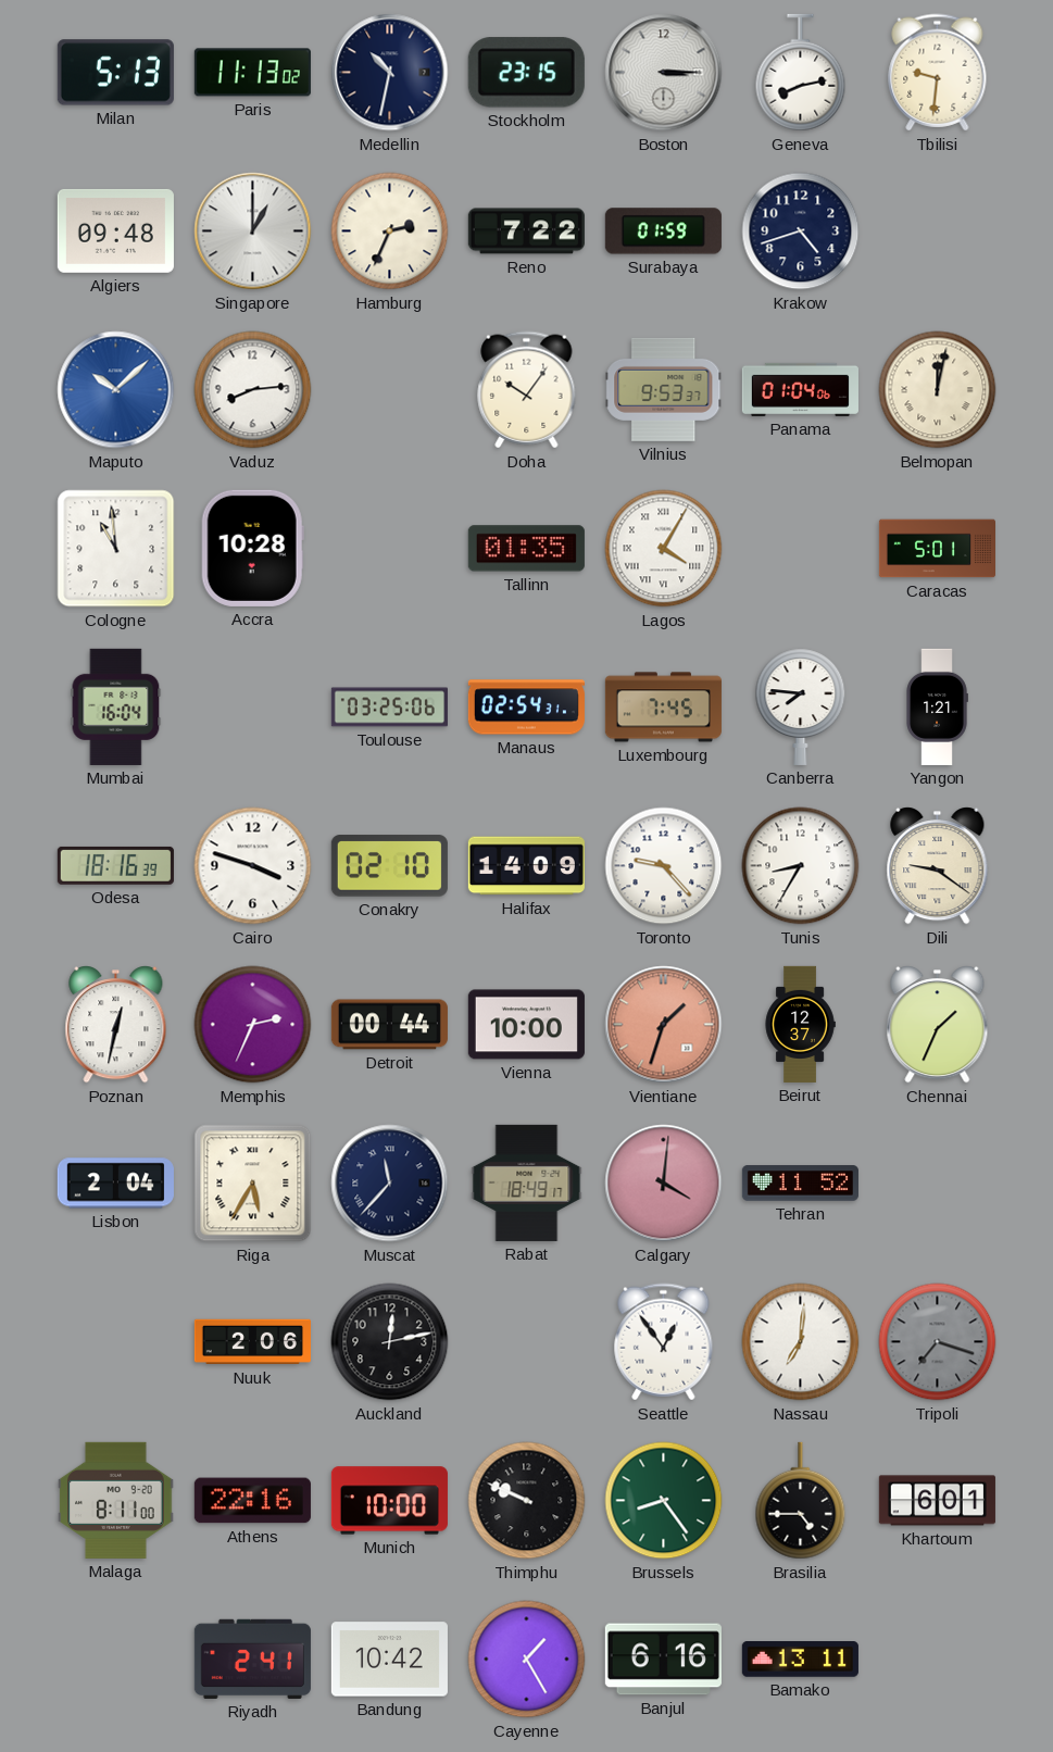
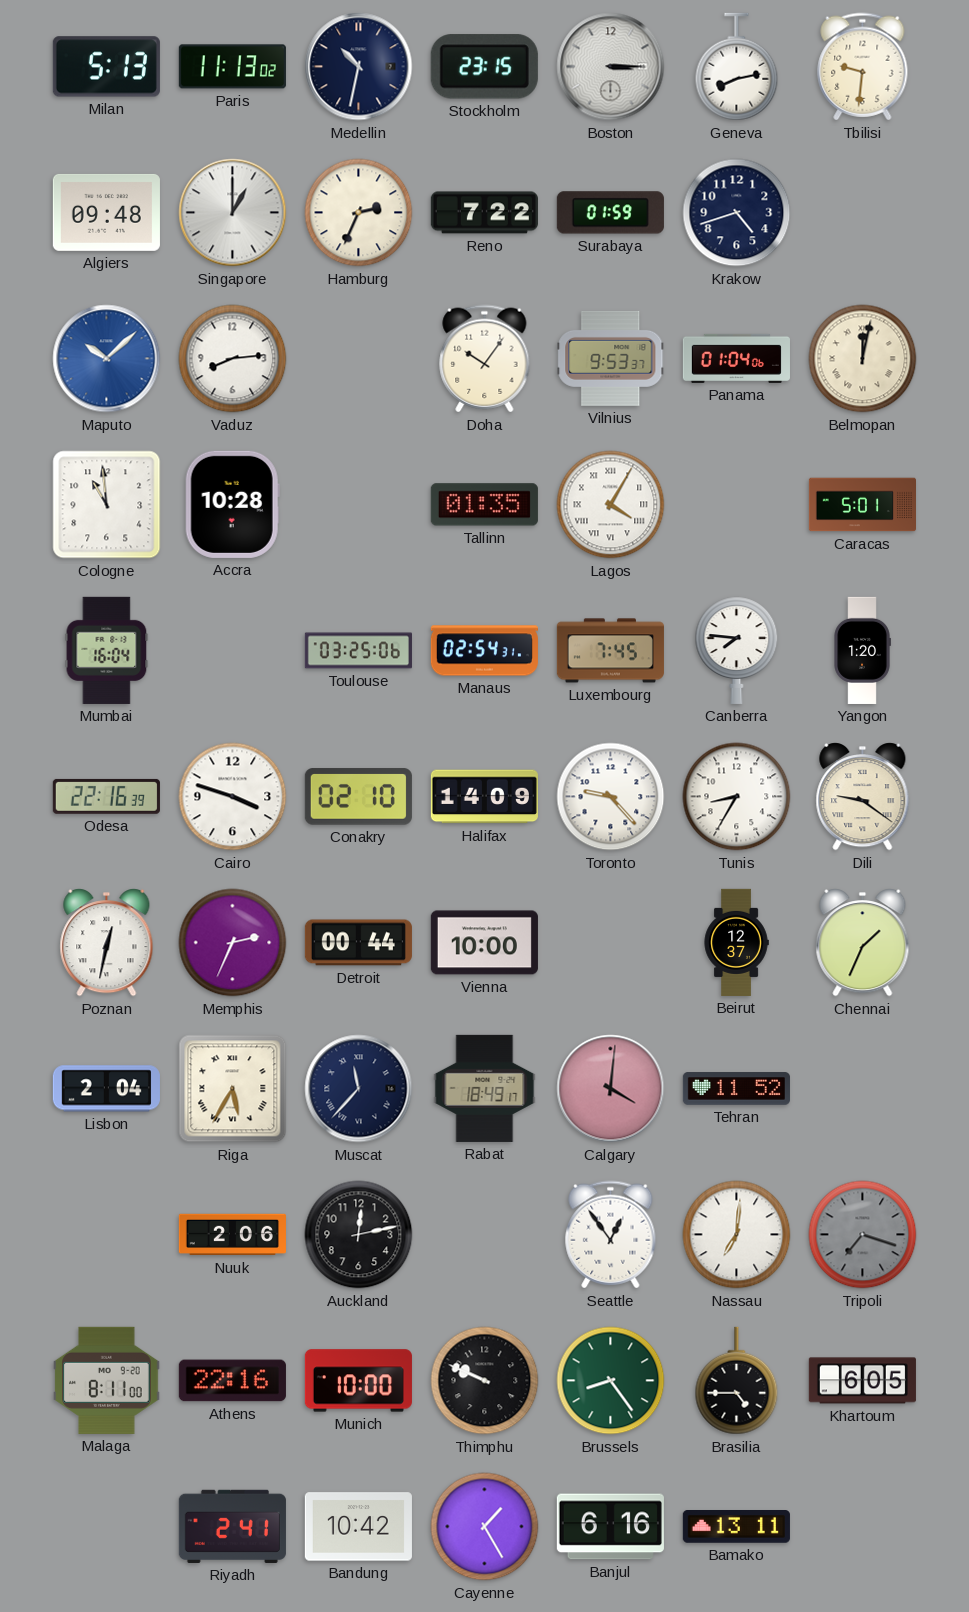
Yangon: 1:21 -> 1:20
Odesa: 18:16 -> 22:16
Vientiane: 1:33 -> none
Khartoum: 6:01 -> 6:05
